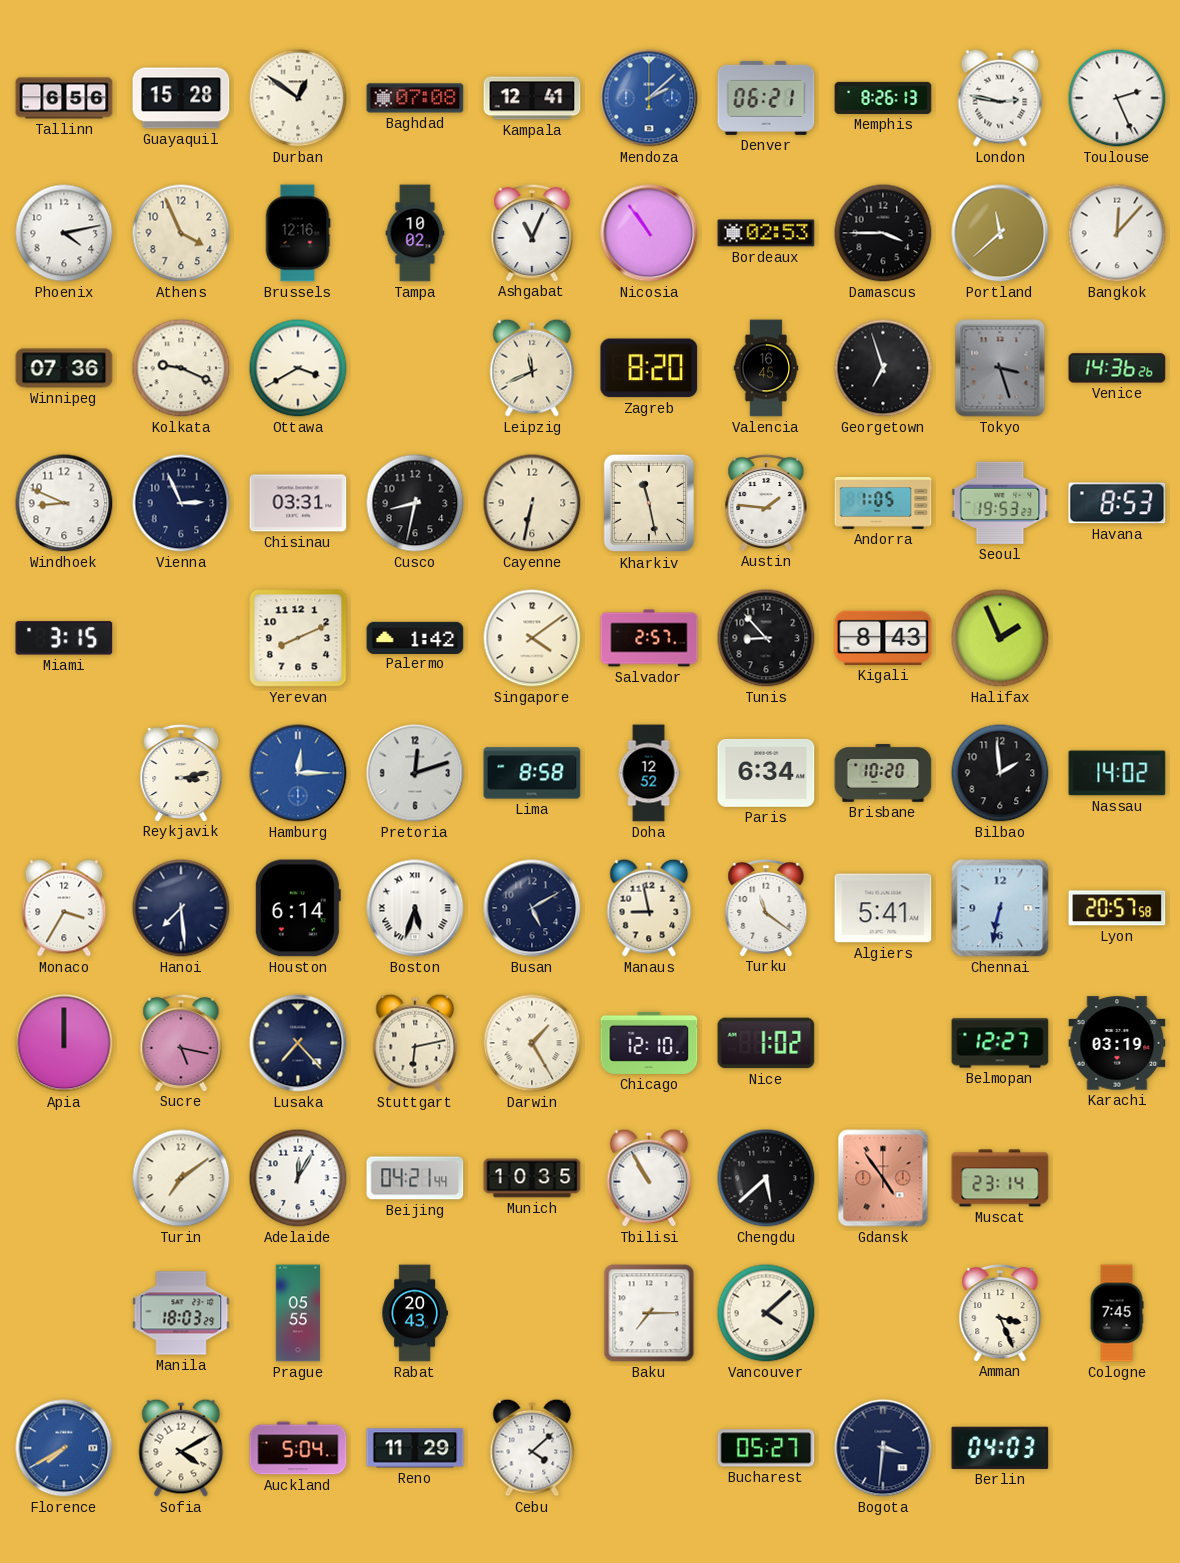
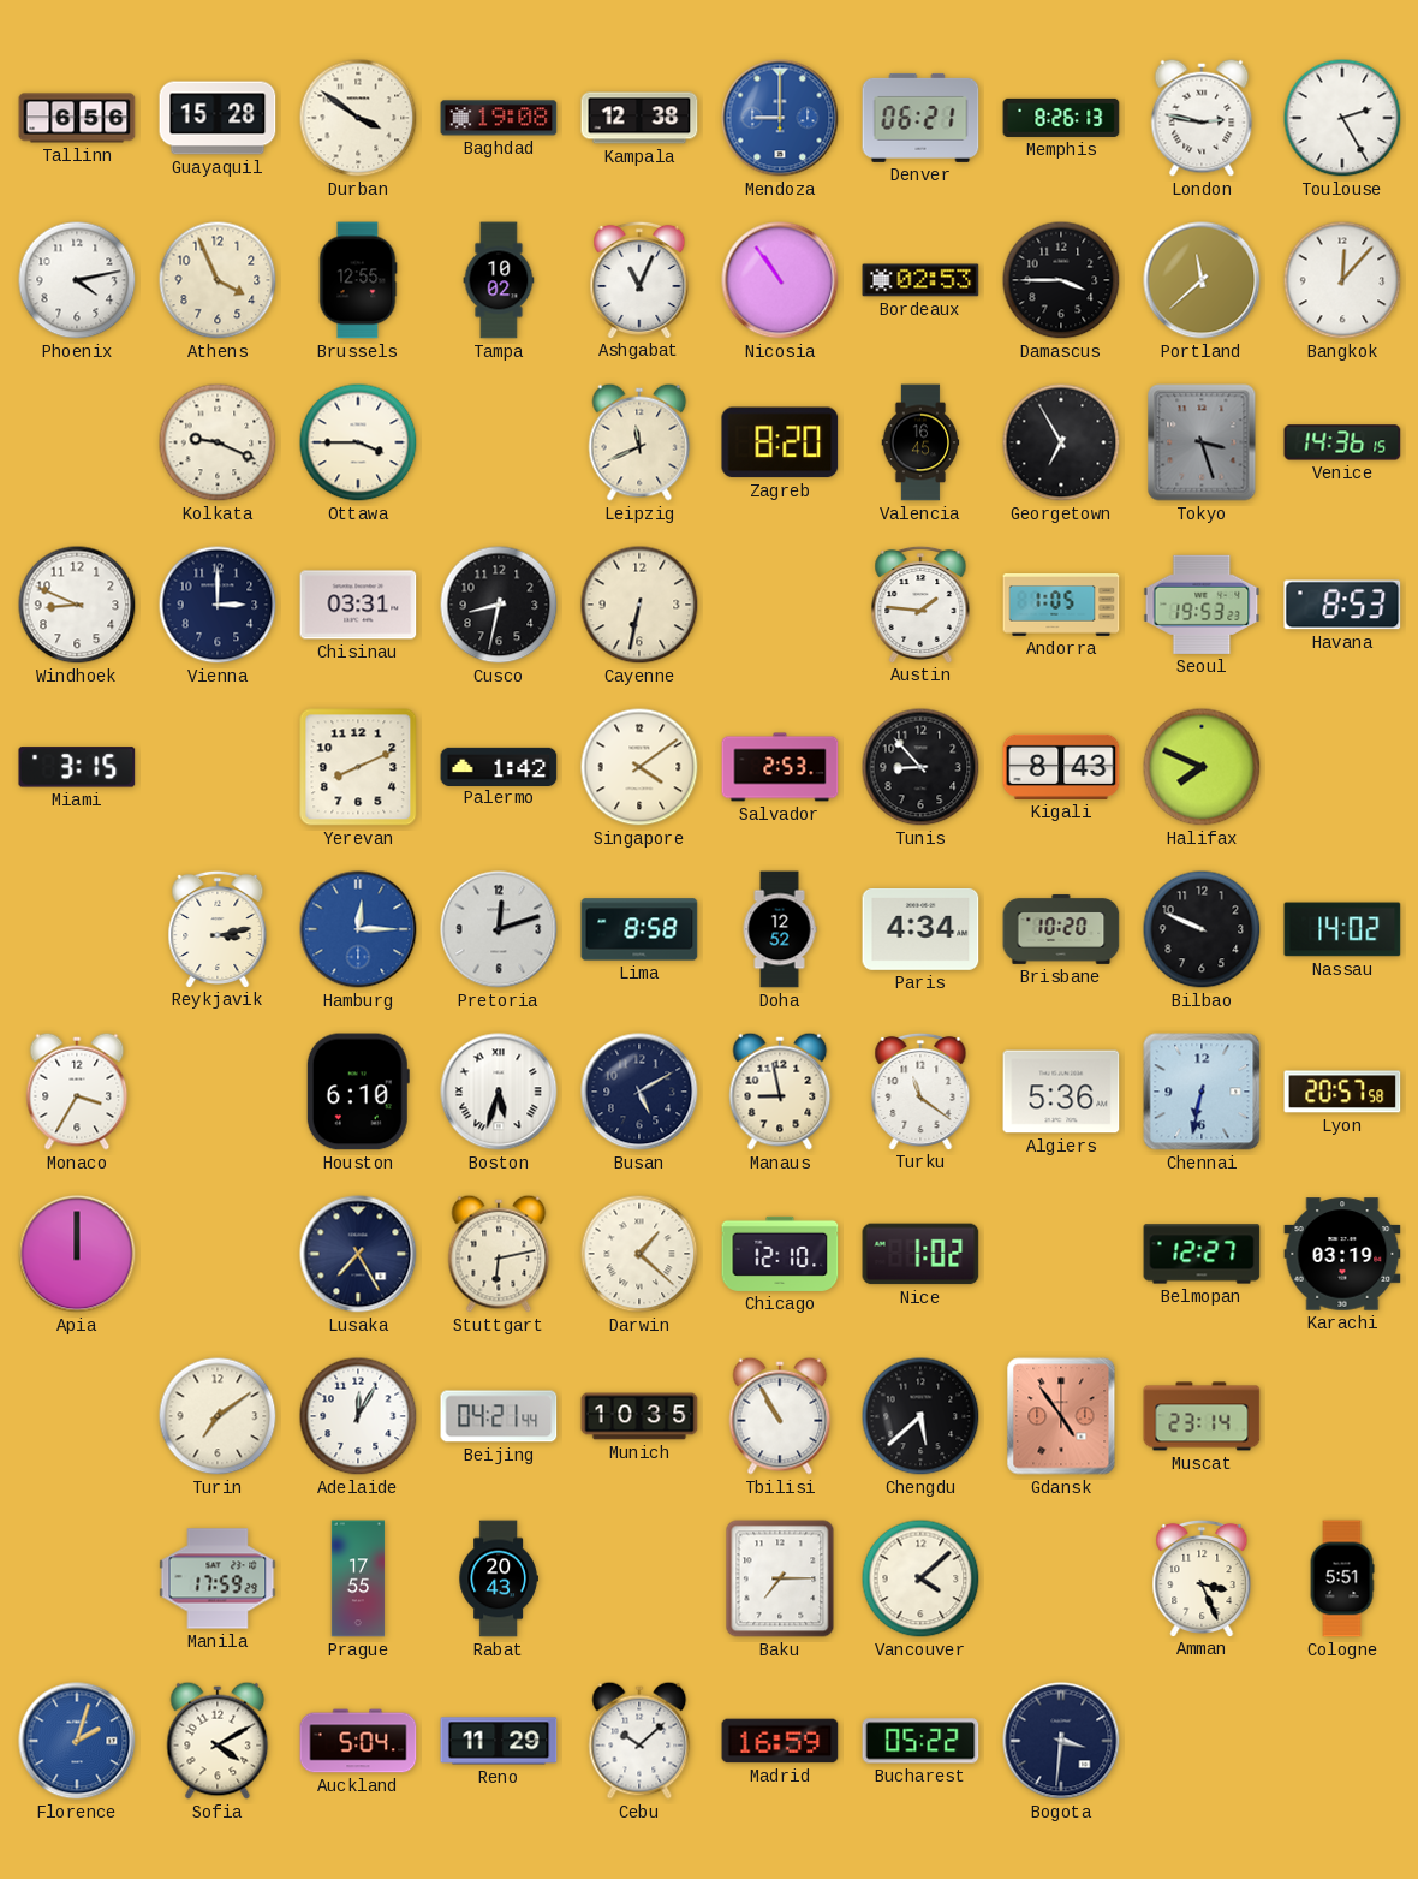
Durban: 12:51 -> 3:51
Baghdad: 07:08 -> 19:08
Kampala: 12:41 -> 12:38
Mendoza: 2:08 -> 9:00
Toulouse: 2:26 -> 2:25
Brussels: 12:16 -> 12:55
Winnipeg: 07:36 -> none
Ottawa: 3:40 -> 3:45
Georgetown: 6:57 -> 6:55
Venice: 14:36:26 -> 14:36:15
Vienna: 2:56 -> 3:00
Kharkiv: 11:28 -> none
Salvador: 2:57 -> 2:53
Halifax: 1:56 -> 7:49
Paris: 6:34 -> 4:34
Bilbao: 1:59 -> 9:49
Hanoi: 7:29 -> none
Houston: 6:14 -> 6:10
Algiers: 5:41 -> 5:36
Sucre: 5:17 -> none
Lusaka: 7:23 -> 7:25
Darwin: 1:25 -> 1:22
Manila: 18:03 -> 17:59
Prague: 05:55 -> 17:55
Cologne: 7:45 -> 5:51
Florence: 7:40 -> 2:03
Cebu: 4:08 -> 10:08
Madrid: none -> 16:59
Bucharest: 05:27 -> 05:22
Berlin: 04:03 -> none
